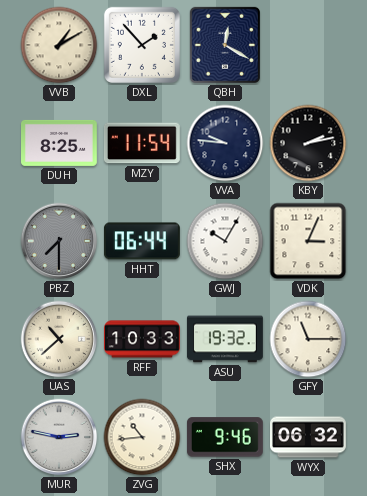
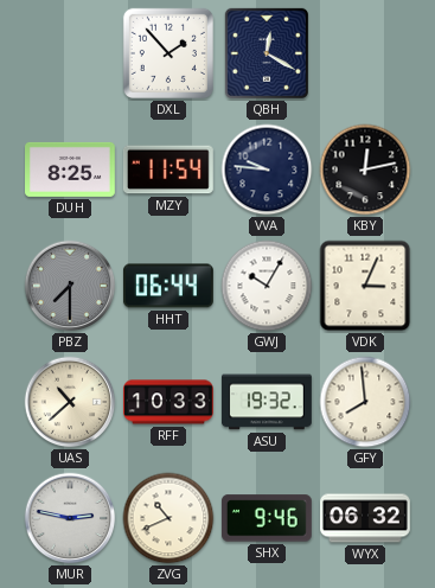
VVB: 1:10 -> none
KBY: 2:13 -> 12:13
GFY: 11:15 -> 7:59
ZVG: 10:44 -> 10:41
